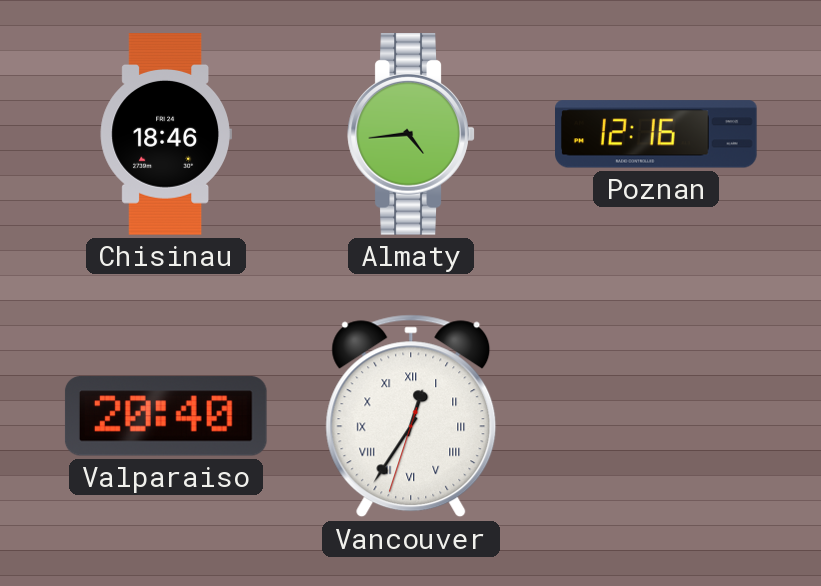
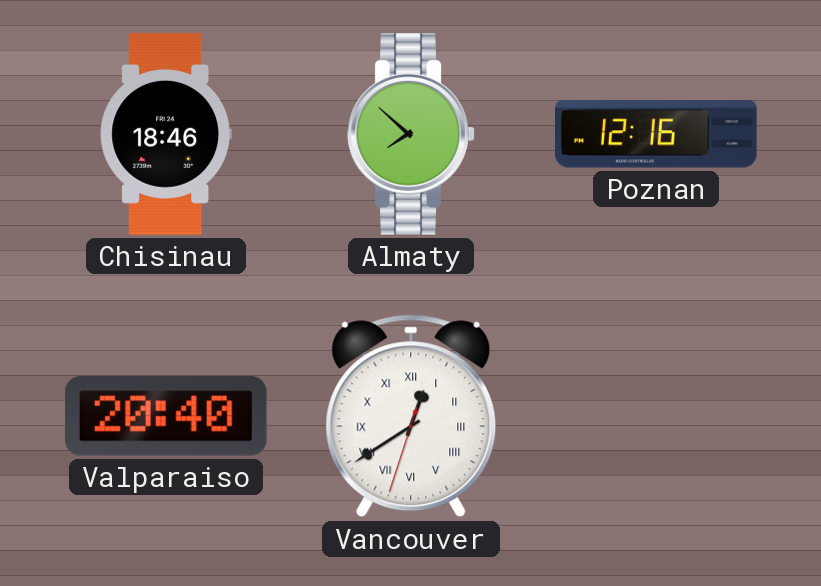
Almaty: 4:44 -> 7:52
Vancouver: 12:35 -> 12:39
